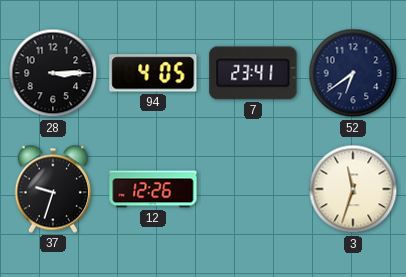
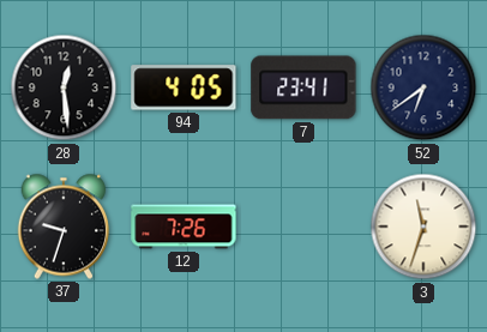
28: 3:15 -> 12:29
12: 12:26 -> 7:26
